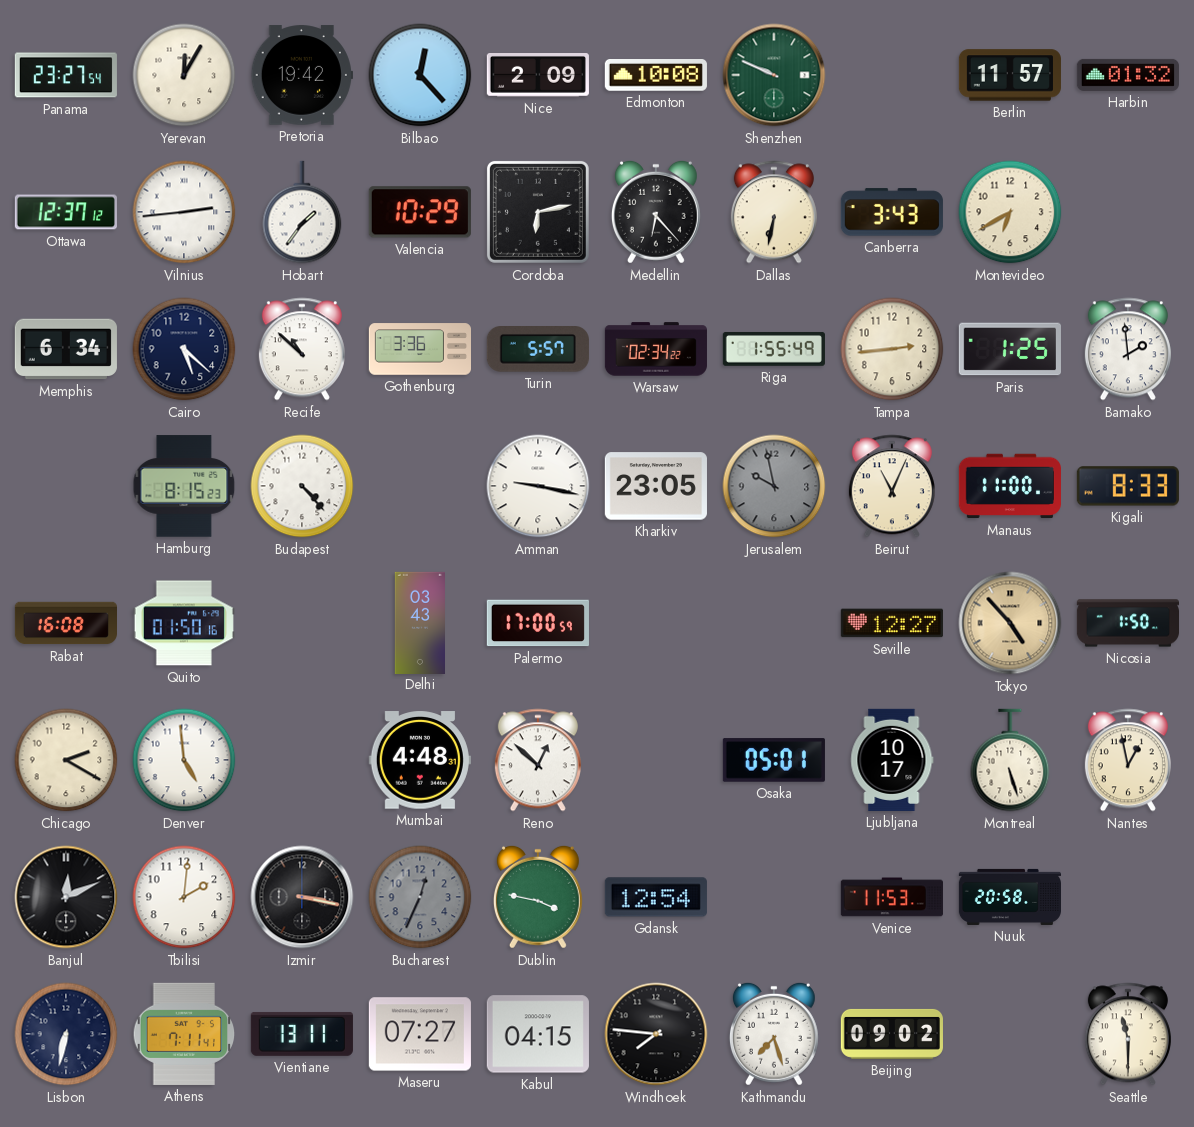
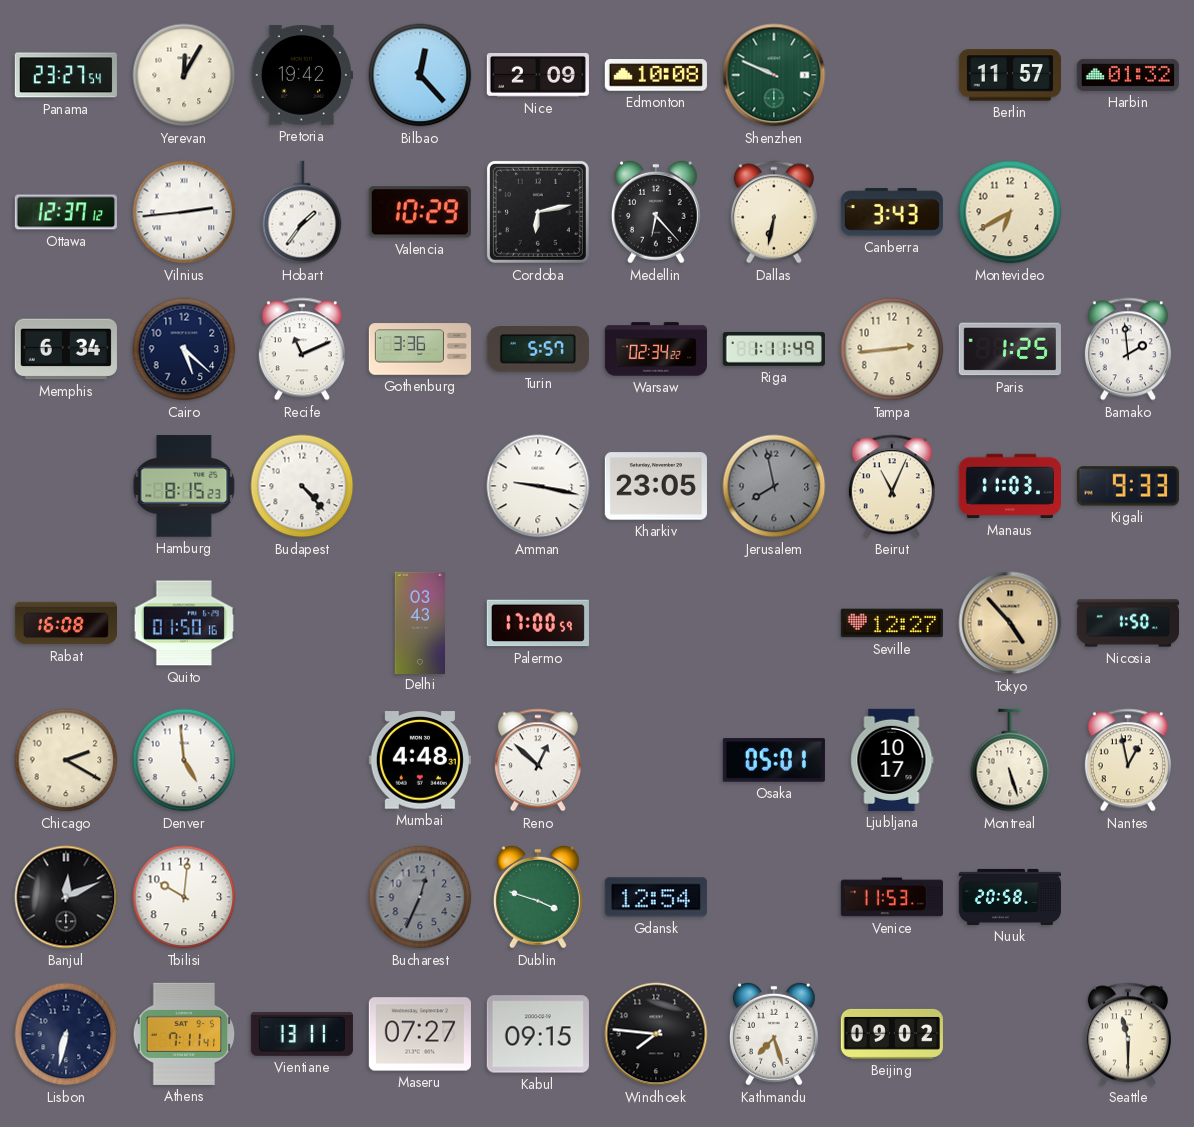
Recife: 10:52 -> 11:11
Riga: 1:55 -> 1:11
Jerusalem: 9:58 -> 7:58
Manaus: 11:00 -> 11:03
Kigali: 8:33 -> 9:33
Tbilisi: 2:01 -> 10:01
Izmir: 3:17 -> none
Dublin: 3:47 -> 3:48
Kabul: 04:15 -> 09:15
